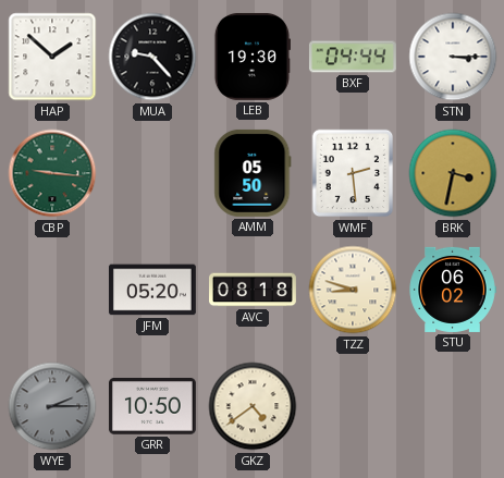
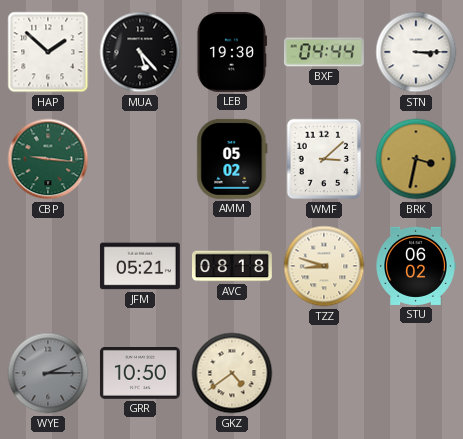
MUA: 9:23 -> 5:23
AMM: 05:50 -> 05:02
WMF: 2:29 -> 3:08
JFM: 05:20 -> 05:21
